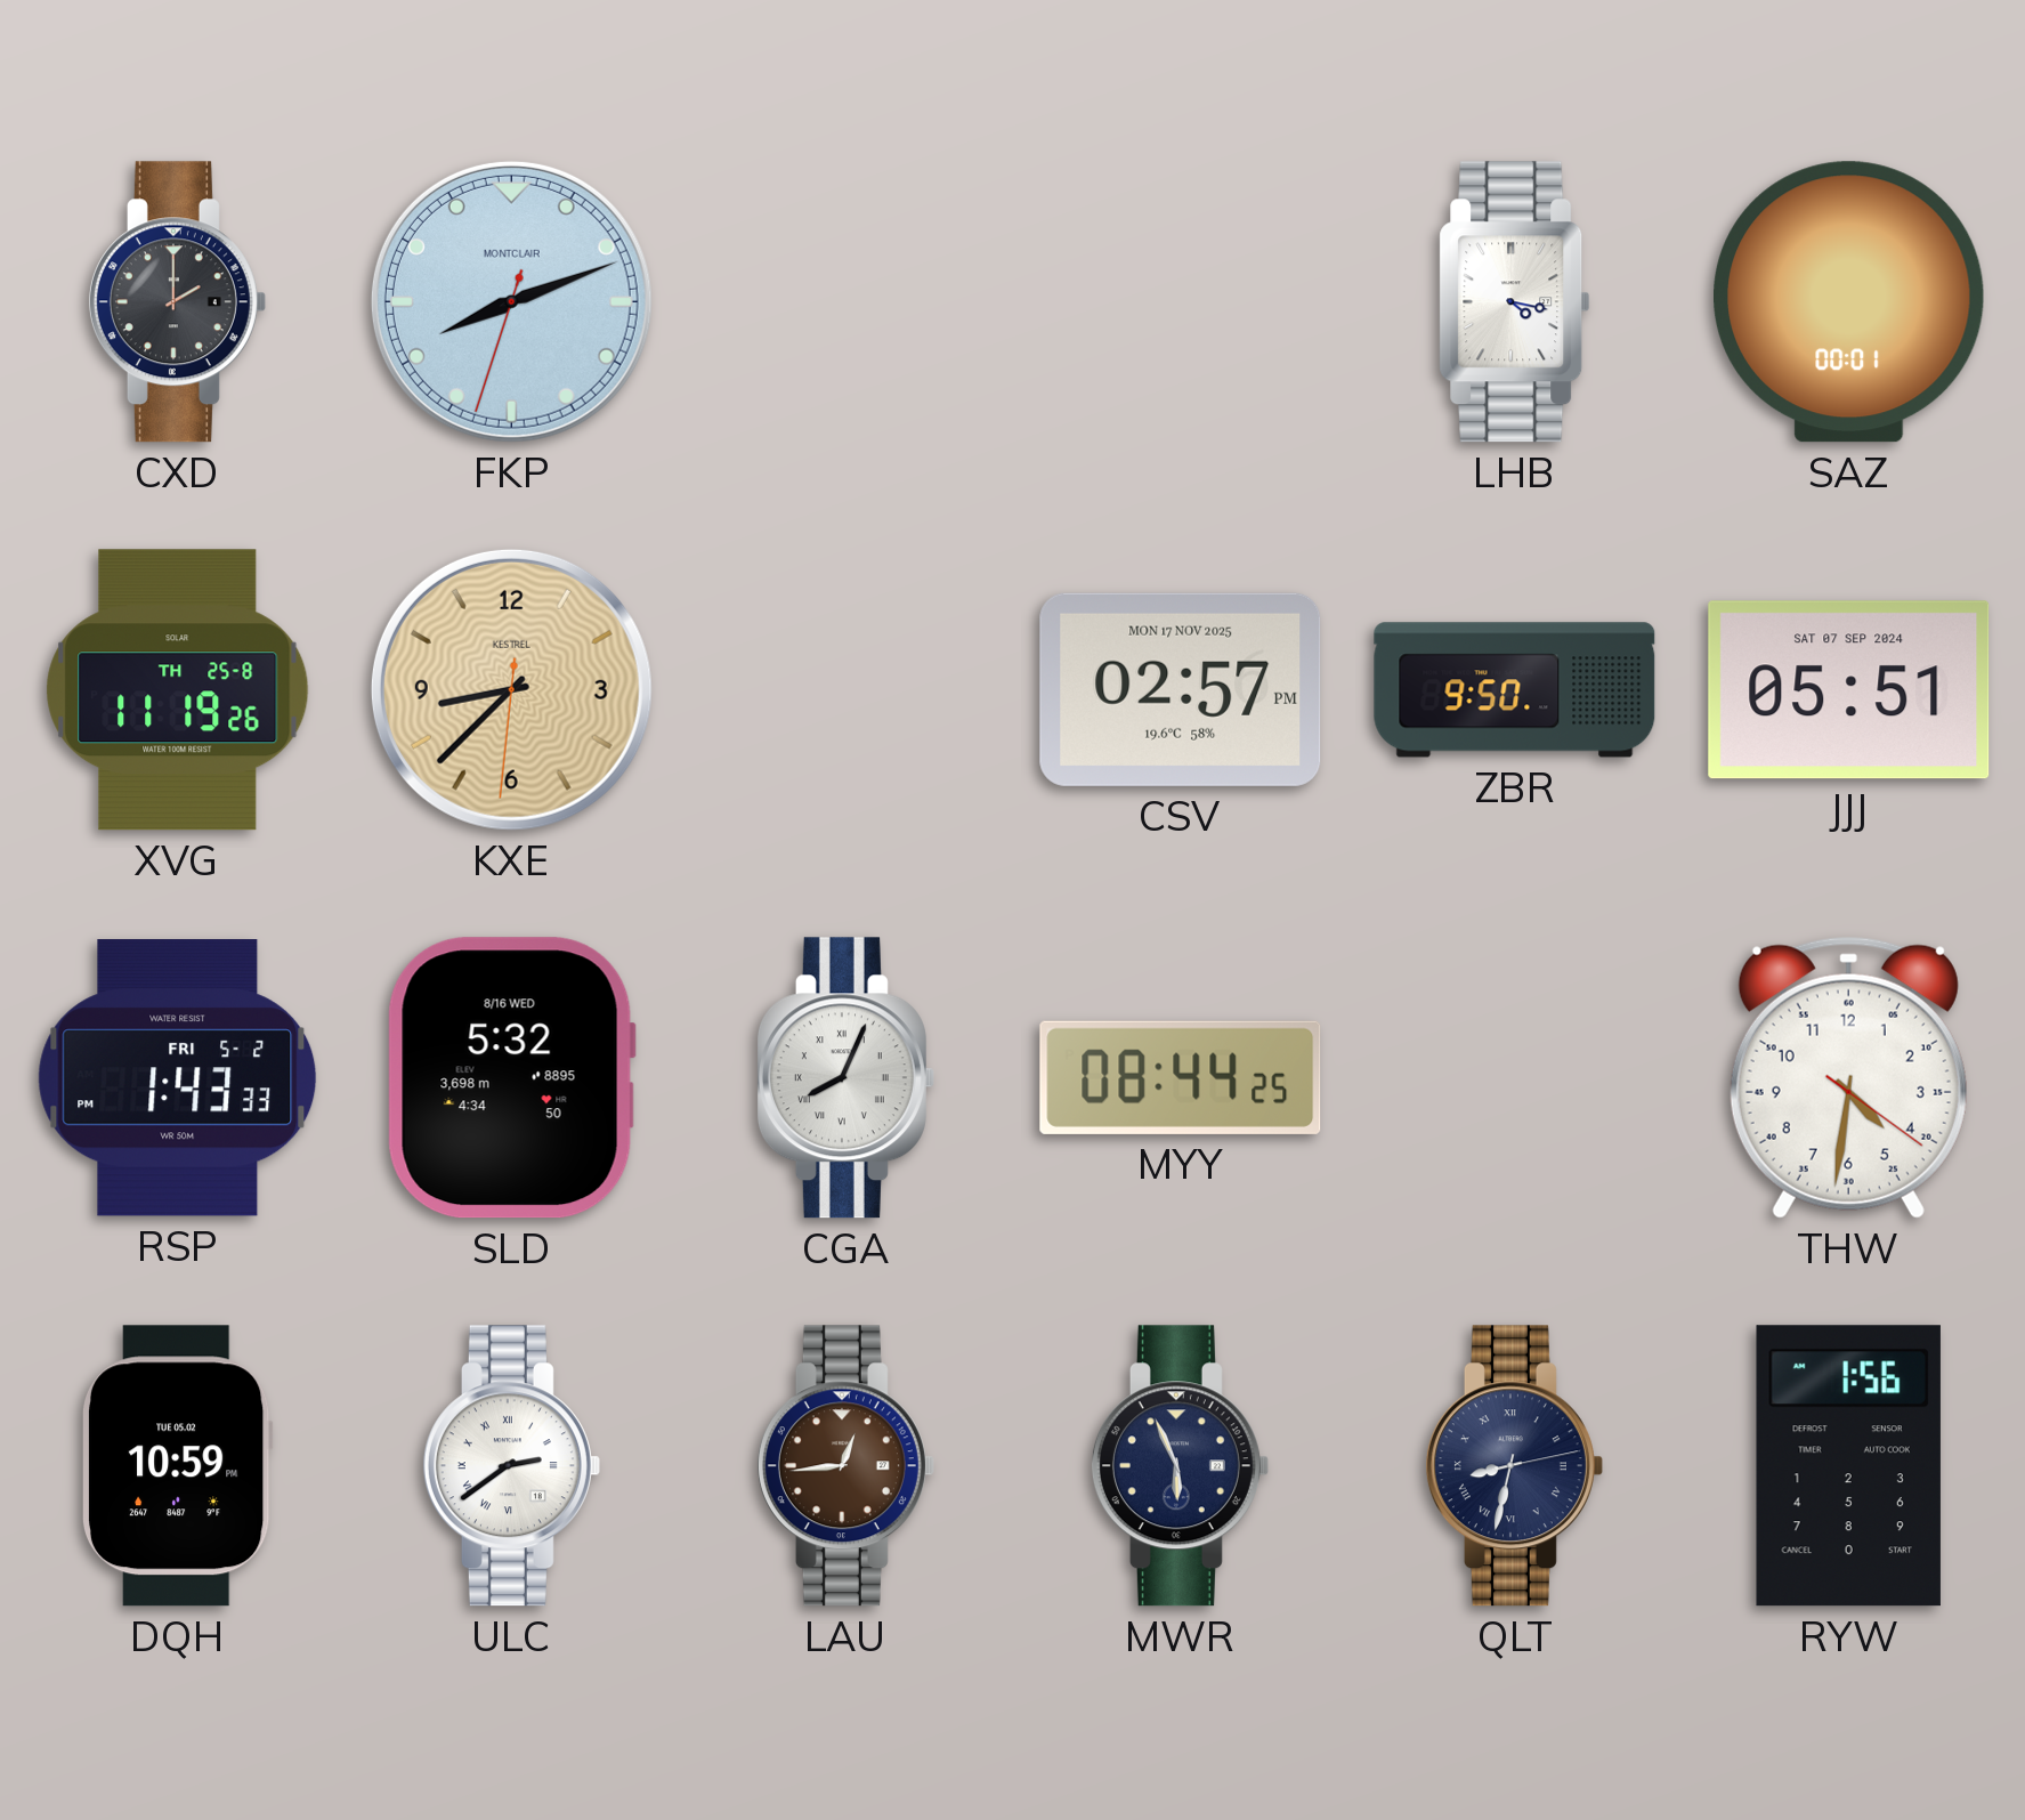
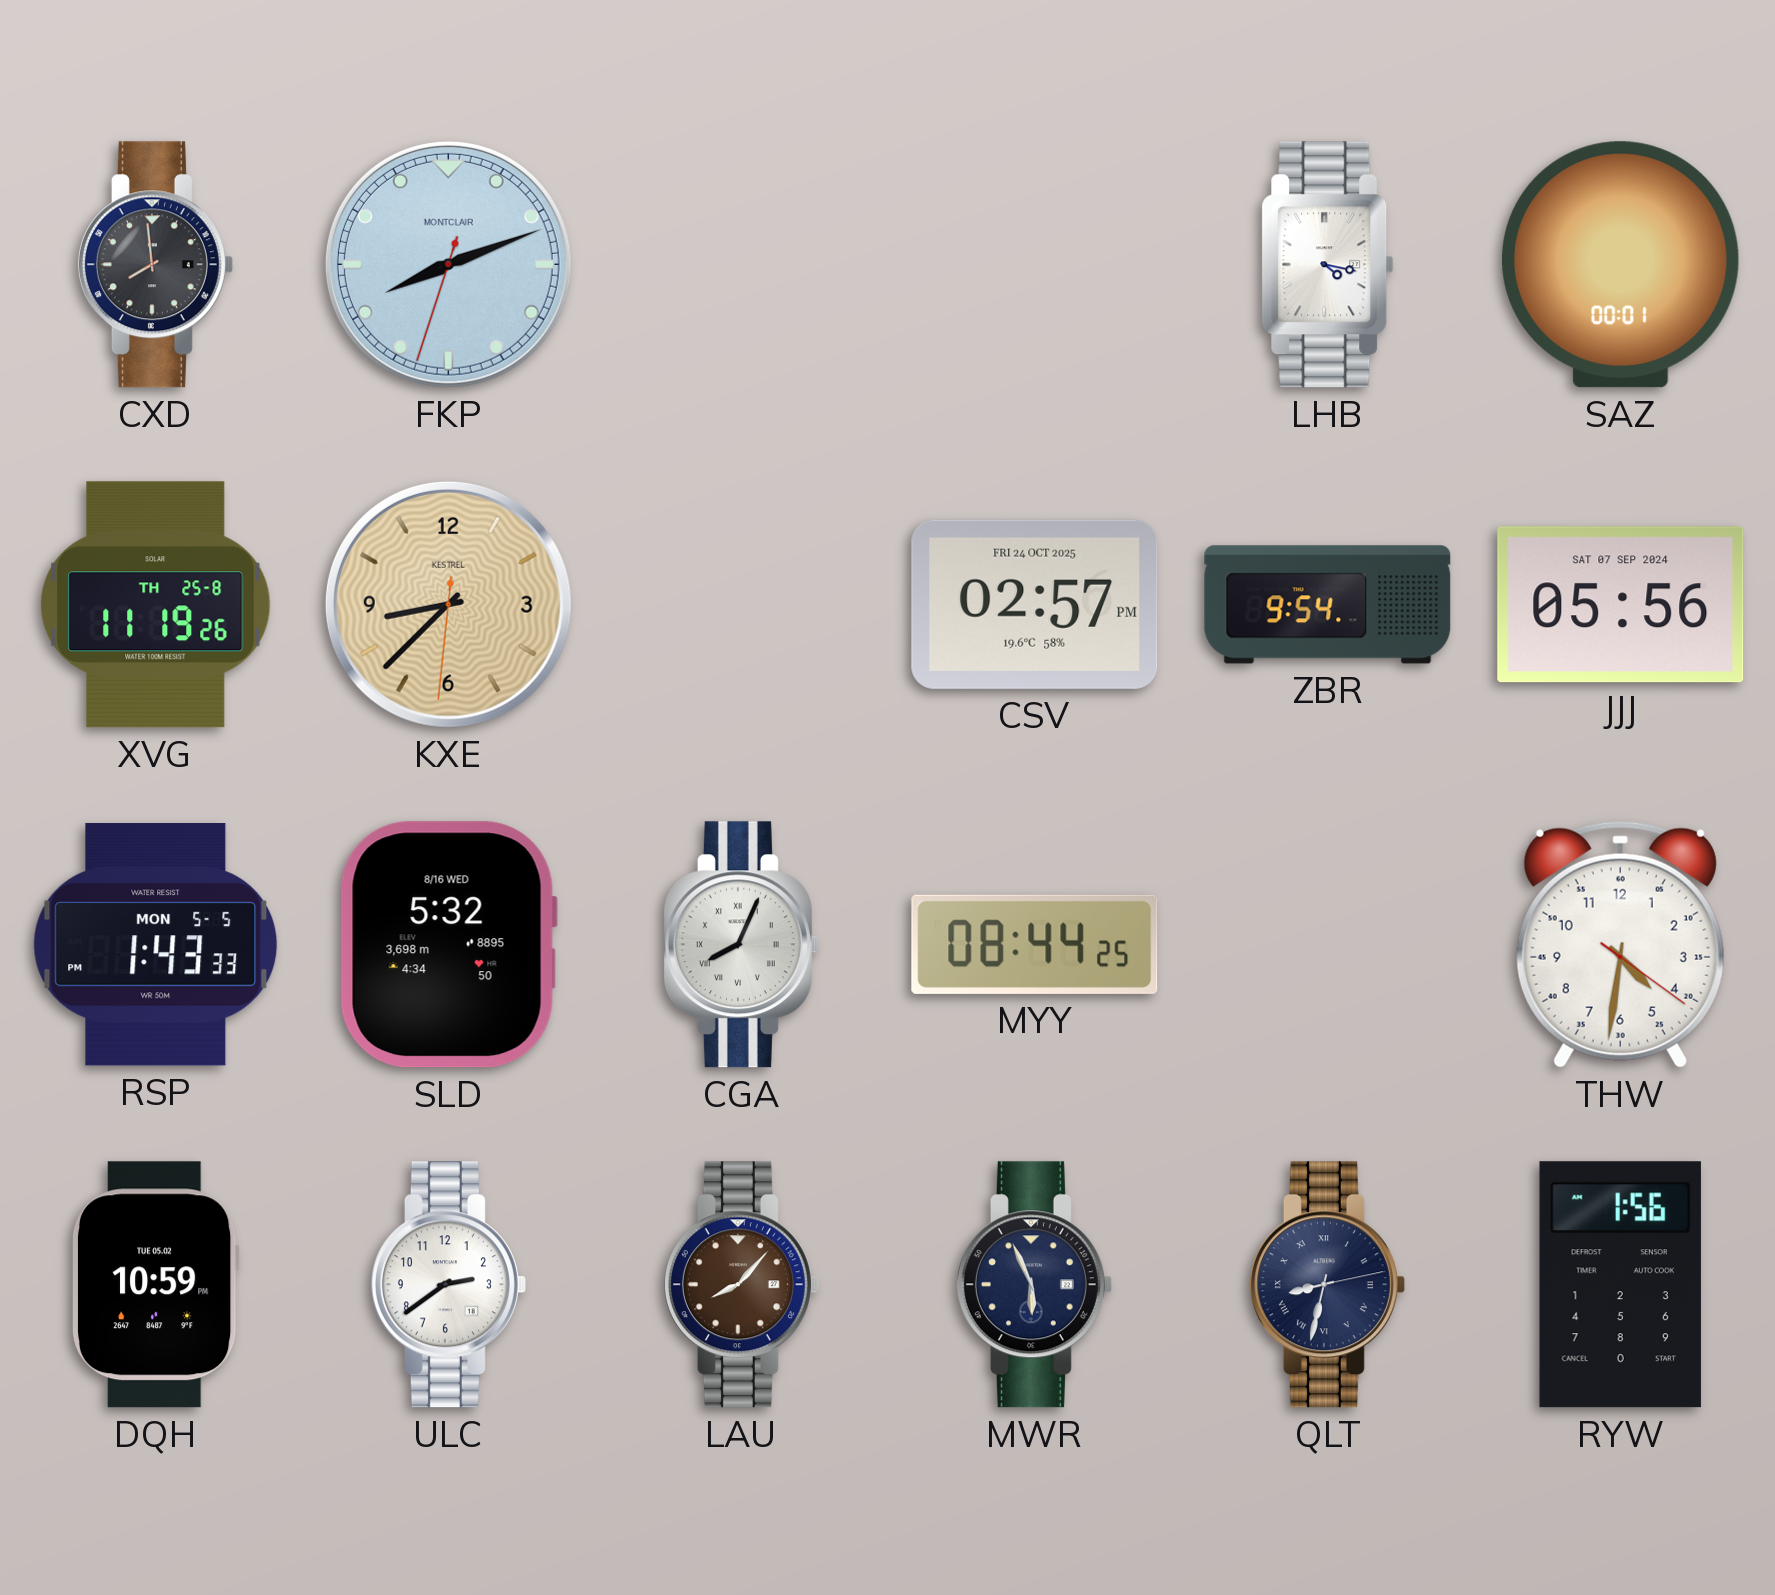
CXD: 2:00 -> 7:59
CSV date: MON 17 NOV 2025 -> FRI 24 OCT 2025
ZBR: 9:50 -> 9:54
JJJ: 05:51 -> 05:56
RSP date: FRI 5-2 -> MON 5-5
ULC numerals: Roman -> Arabic
LAU: 12:44 -> 8:07
